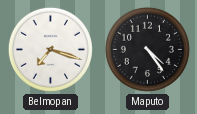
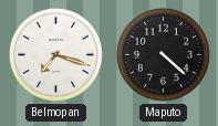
Maputo: 4:24 -> 4:22
